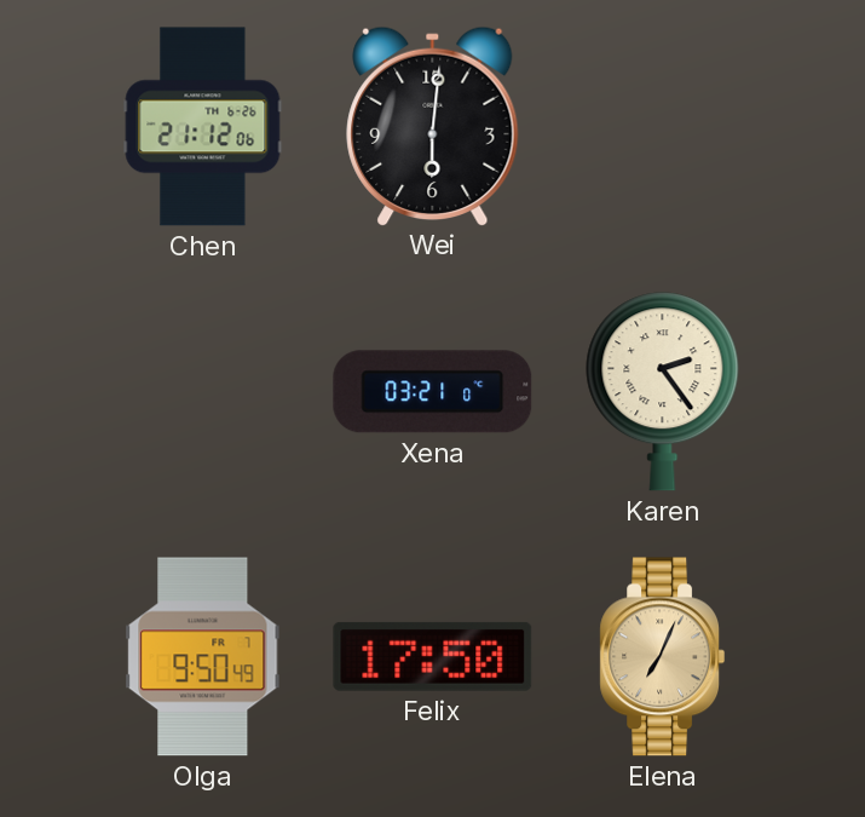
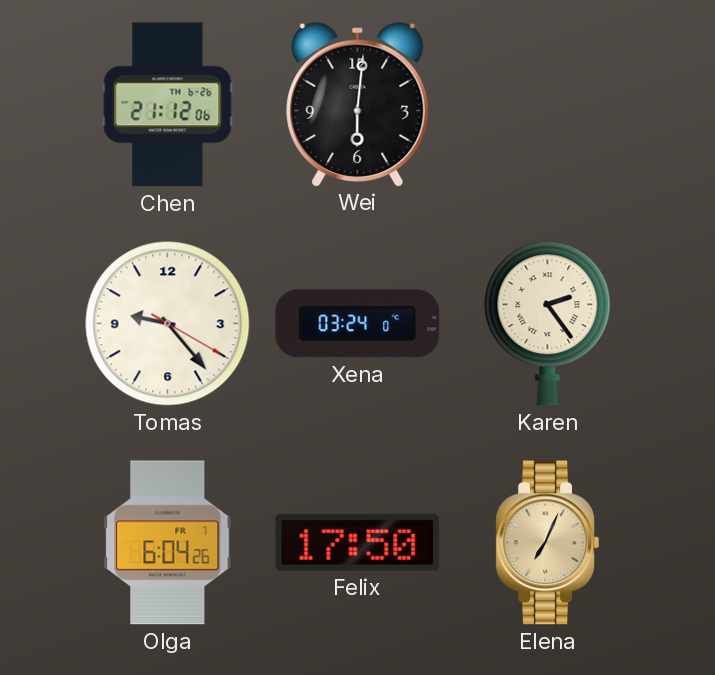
Tomas: none -> 9:23
Xena: 03:21 -> 03:24
Olga: 9:50 -> 6:04
